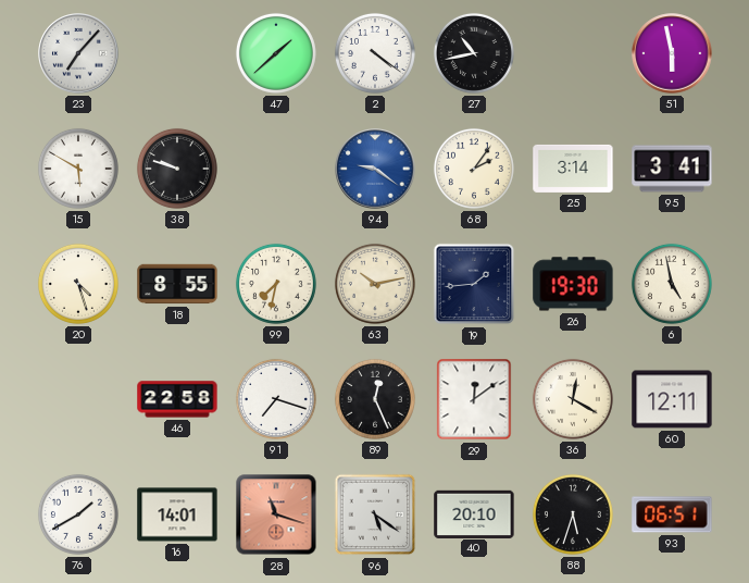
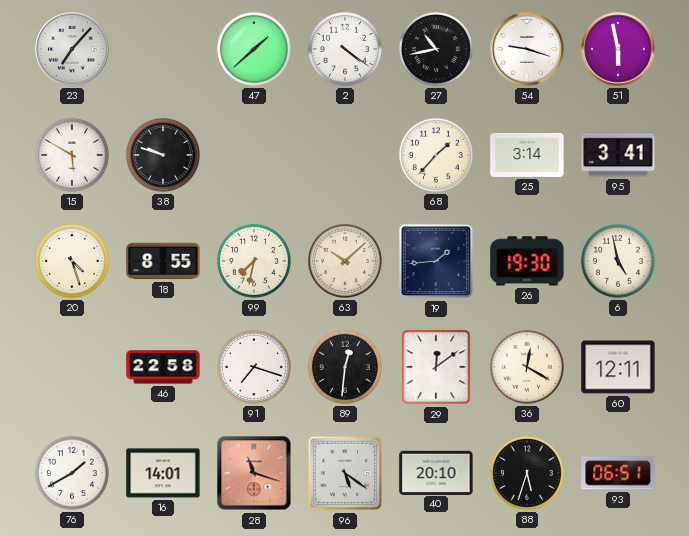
54: none -> 9:18
94: 9:21 -> none
68: 2:06 -> 1:37
63: 10:13 -> 10:08
89: 12:26 -> 12:31
